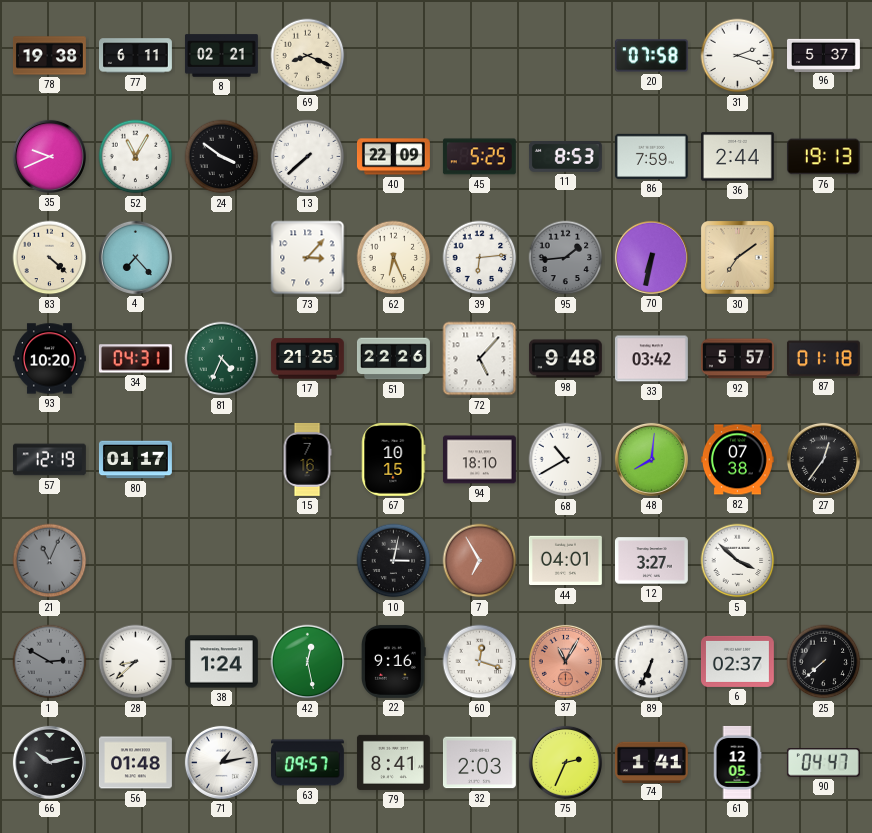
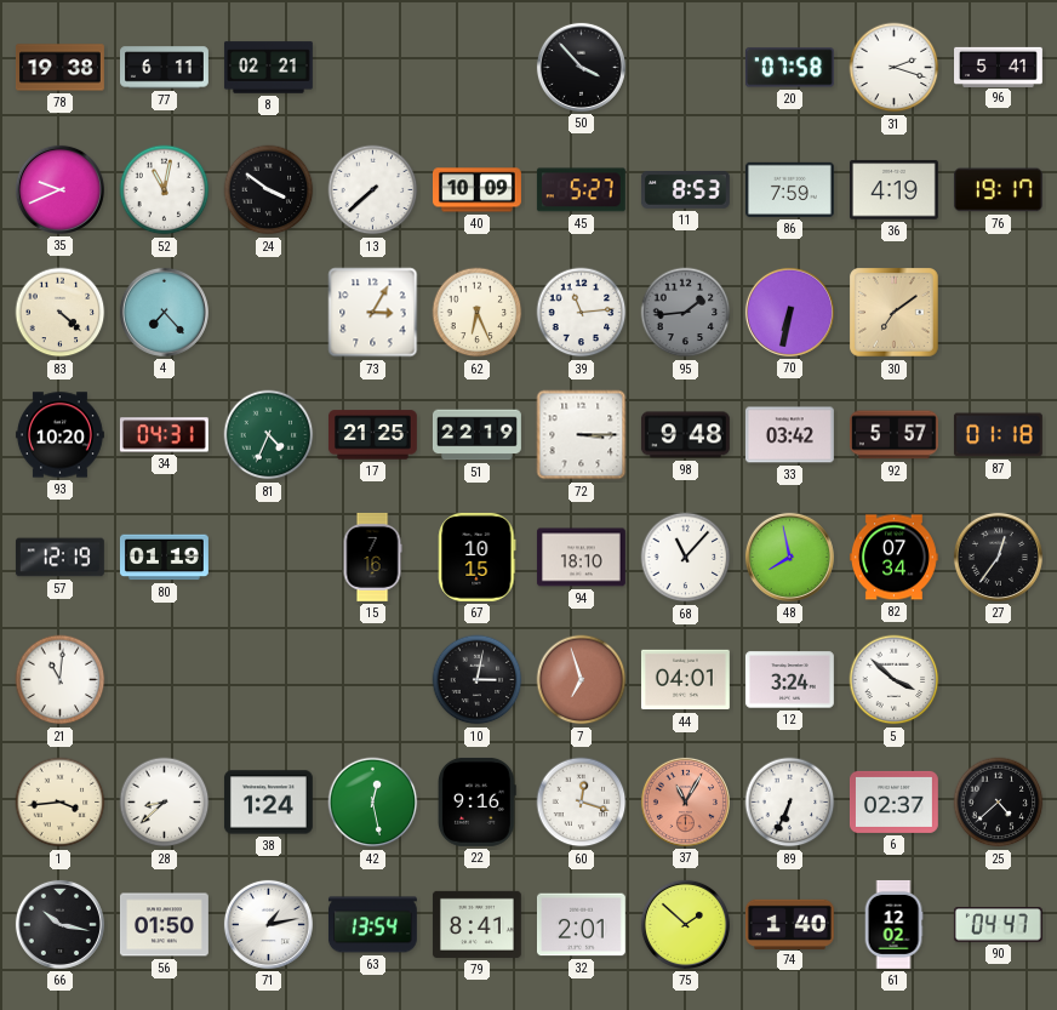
69: 8:19 -> none
50: none -> 3:53
96: 5:37 -> 5:41
52: 11:05 -> 11:02
40: 22:09 -> 10:09
45: 5:25 -> 5:27
36: 2:44 -> 4:19
76: 19:13 -> 19:17
73: 3:07 -> 3:05
39: 6:14 -> 11:14
51: 22:26 -> 22:19
72: 5:07 -> 3:15
80: 01:17 -> 01:19
68: 10:40 -> 11:07
48: 8:01 -> 7:58
82: 07:38 -> 07:34
21: 11:04 -> 11:01
21 dial: grey -> white
7: 6:55 -> 6:57
12: 3:27 -> 3:24
1: 2:50 -> 3:44
1 dial: grey -> cream
25: 7:38 -> 4:38
66: 10:13 -> 10:17
56: 01:48 -> 01:50
63: 09:57 -> 13:54
32: 2:03 -> 2:01
75: 2:34 -> 1:52
74: 1:41 -> 1:40
61: 12:05 -> 12:02
